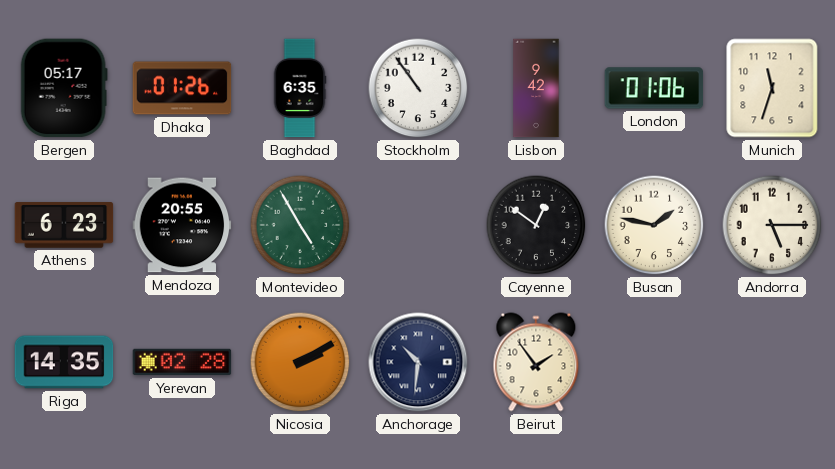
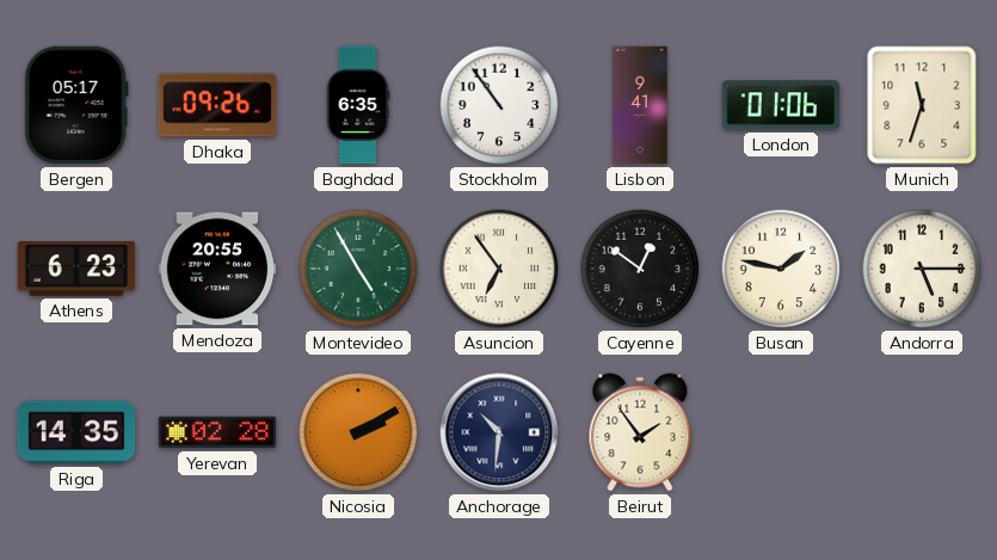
Dhaka: 01:26 -> 09:26
Lisbon: 9:42 -> 9:41
Asuncion: none -> 6:54
